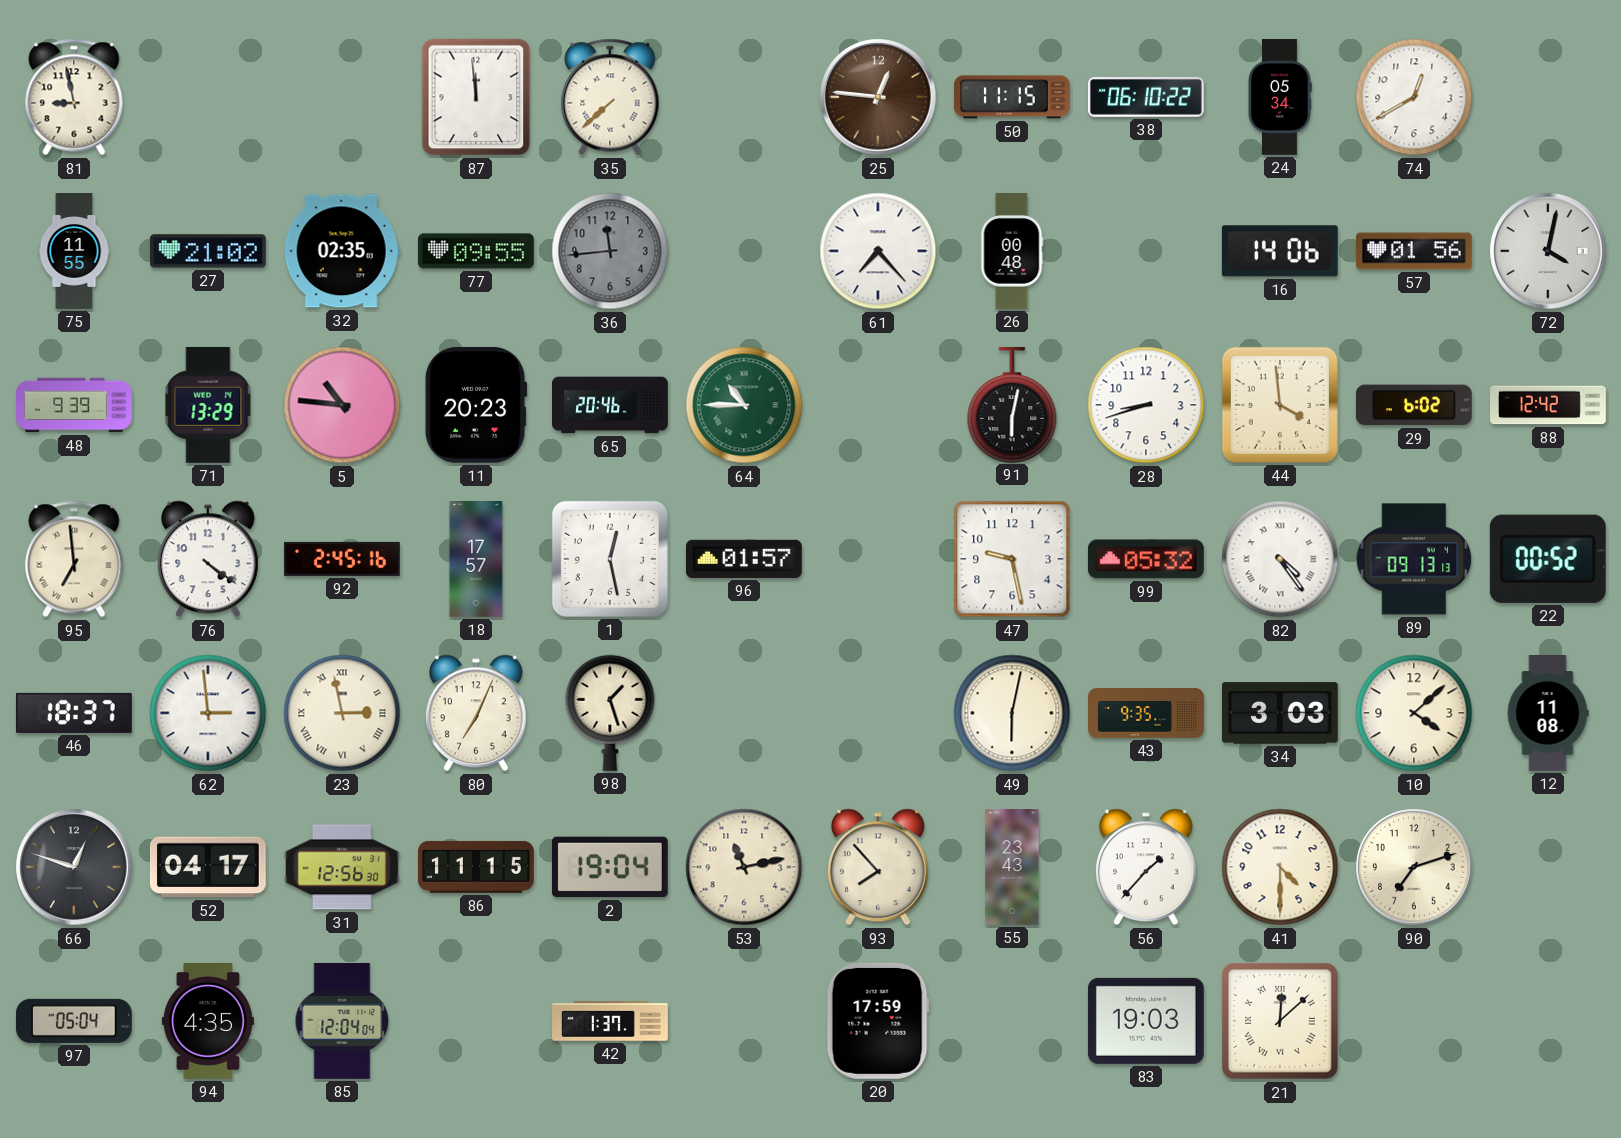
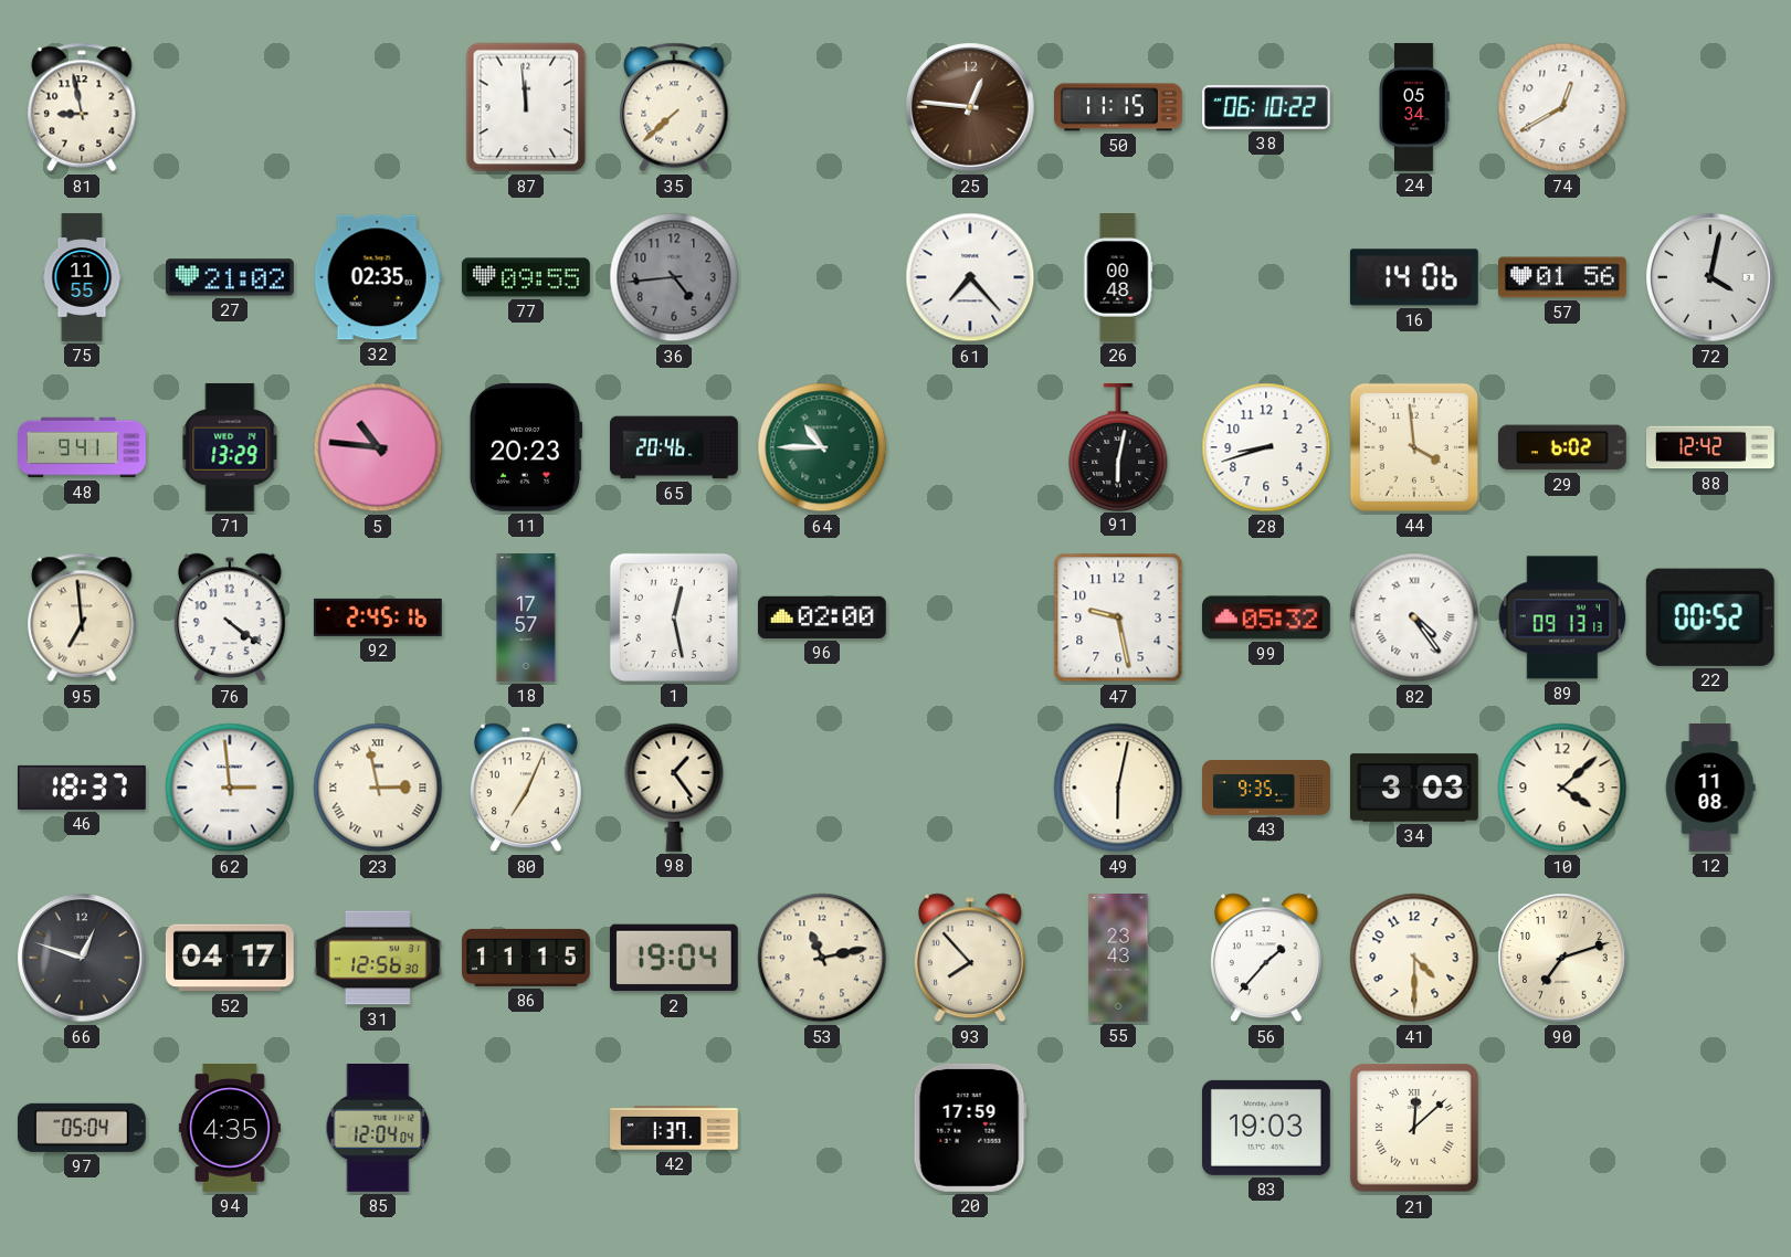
36: 11:44 -> 4:44
48: 9:39 -> 9:41
96: 01:57 -> 02:00
98: 1:27 -> 1:24
